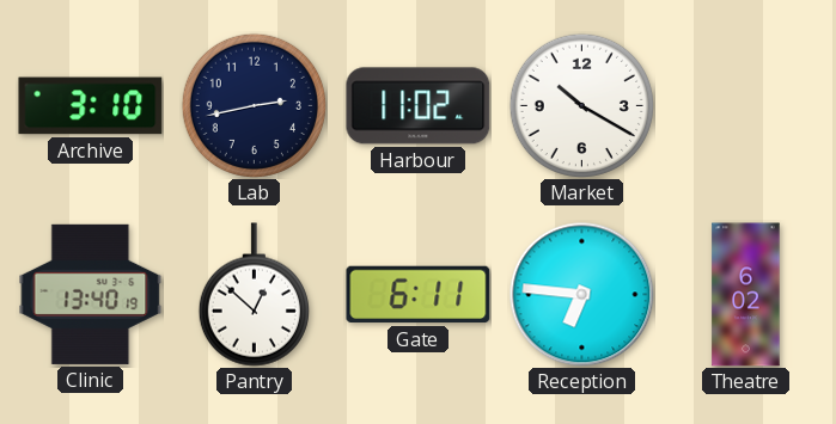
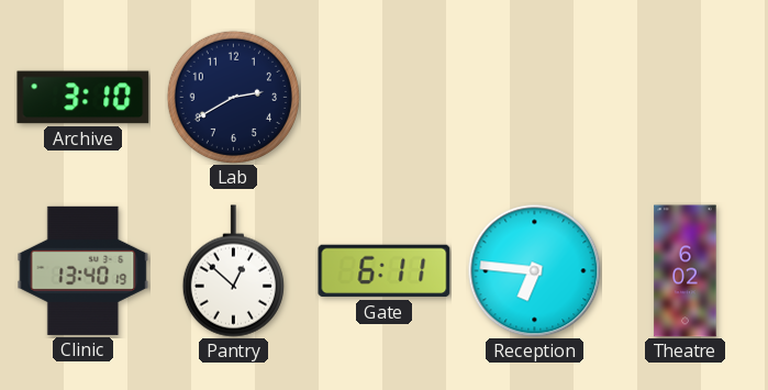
Lab: 2:43 -> 2:40
Harbour: 11:02 -> none
Market: 10:20 -> none
